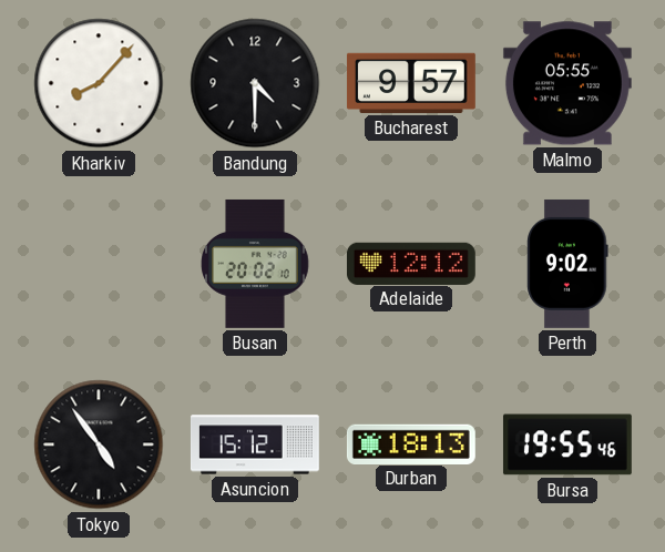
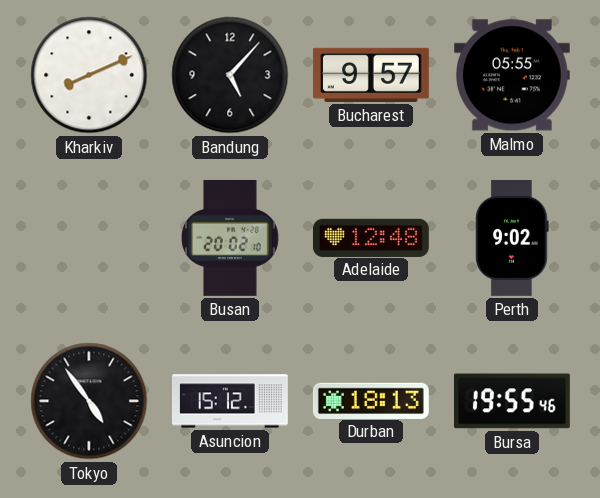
Kharkiv: 8:07 -> 8:11
Bandung: 4:30 -> 5:07
Adelaide: 12:12 -> 12:48
